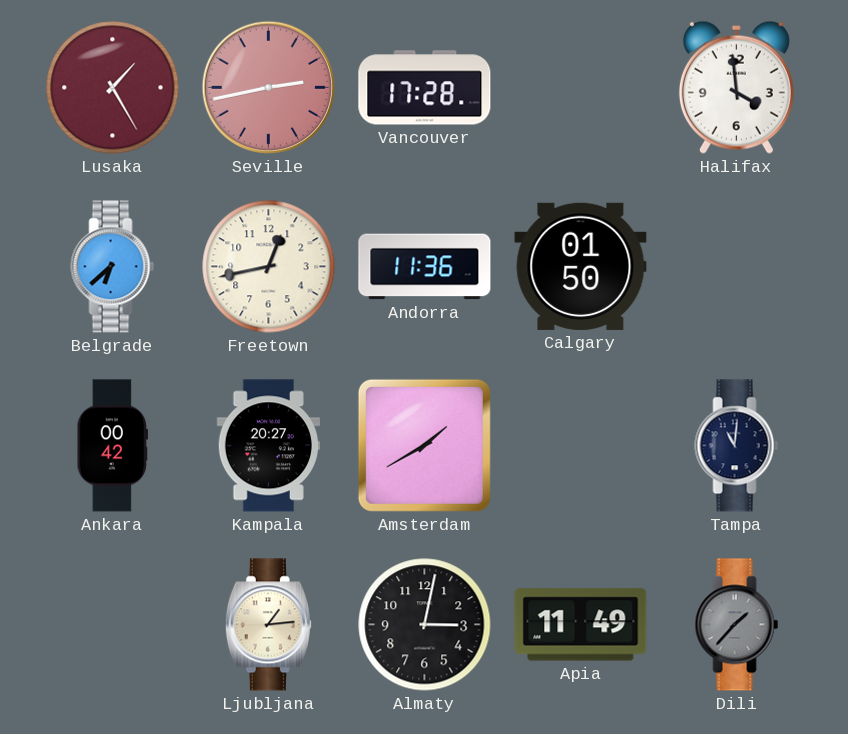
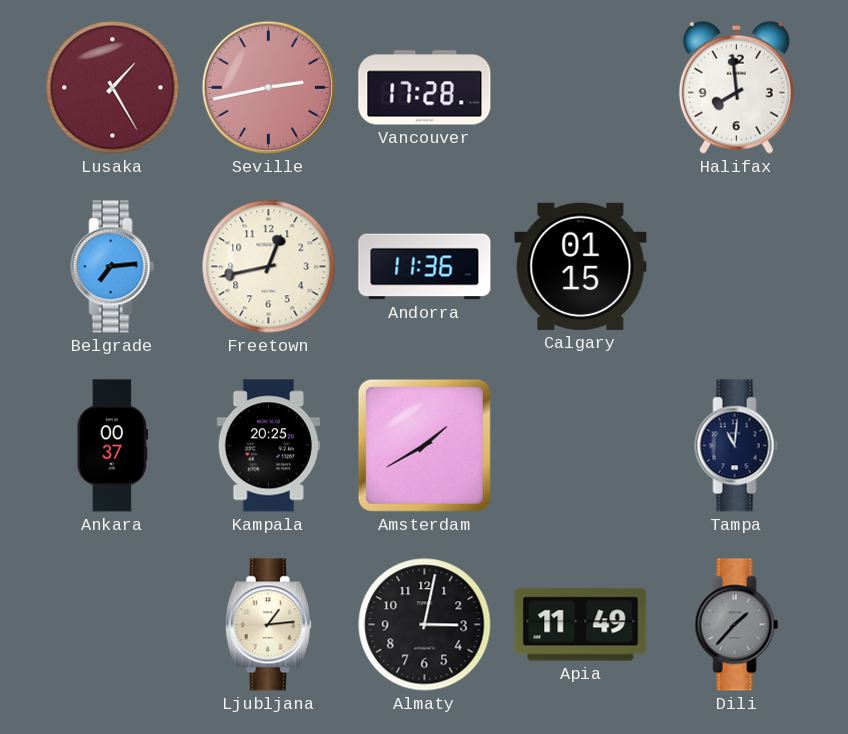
Halifax: 3:59 -> 7:59
Belgrade: 6:38 -> 7:14
Calgary: 01:50 -> 01:15
Ankara: 00:42 -> 00:37
Kampala: 20:27 -> 20:25
